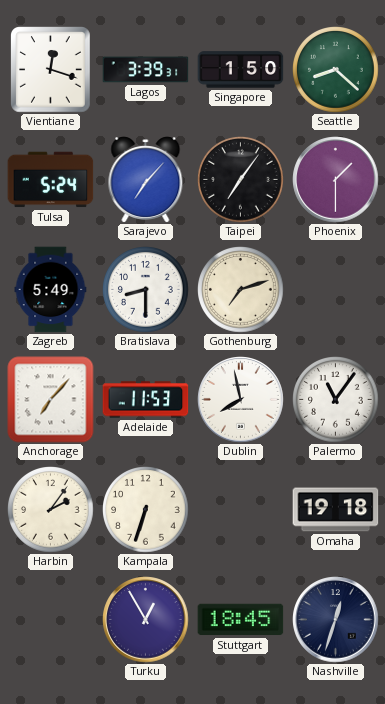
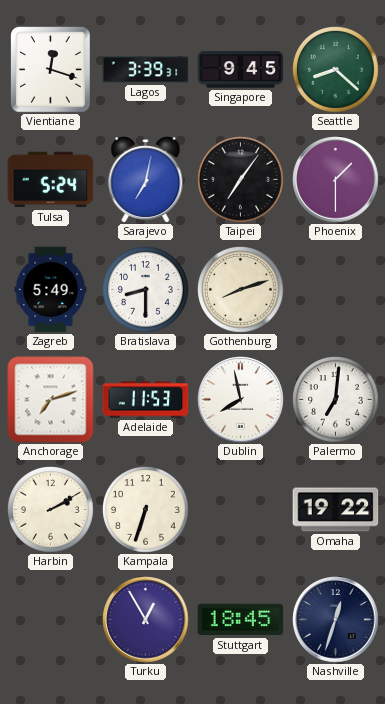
Singapore: 1:50 -> 9:45
Sarajevo: 7:07 -> 7:02
Gothenburg: 7:12 -> 8:12
Anchorage: 7:07 -> 7:12
Palermo: 11:06 -> 7:01
Harbin: 2:06 -> 2:10
Omaha: 19:18 -> 19:22
